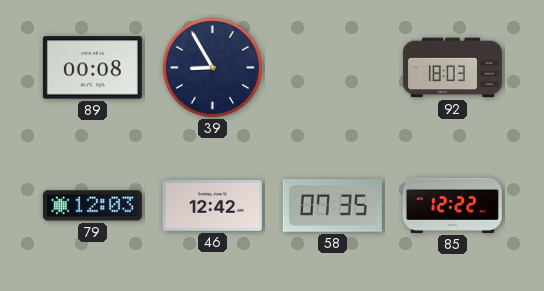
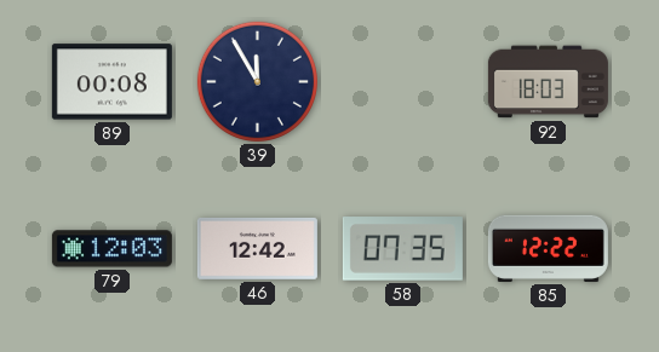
39: 8:55 -> 11:55
